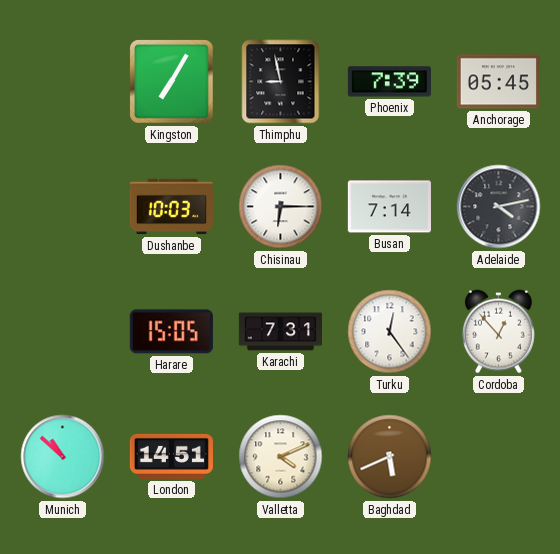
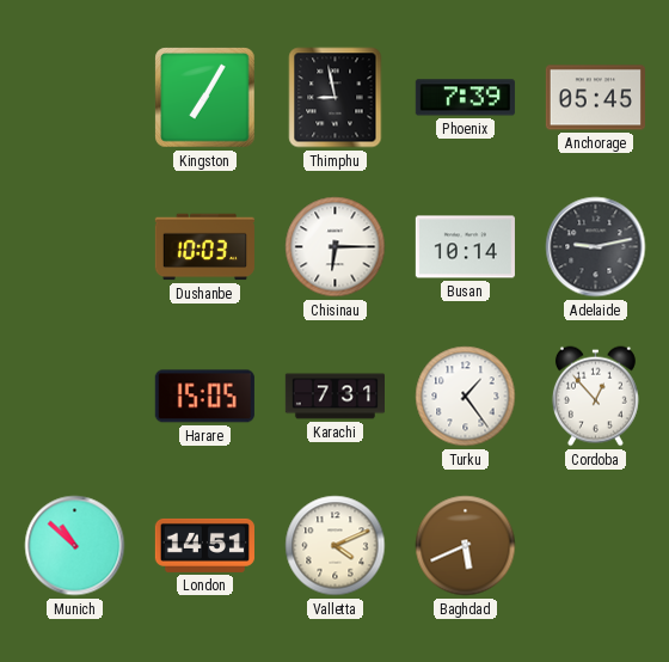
Busan: 7:14 -> 10:14
Adelaide: 4:13 -> 9:13
Turku: 12:24 -> 1:24
